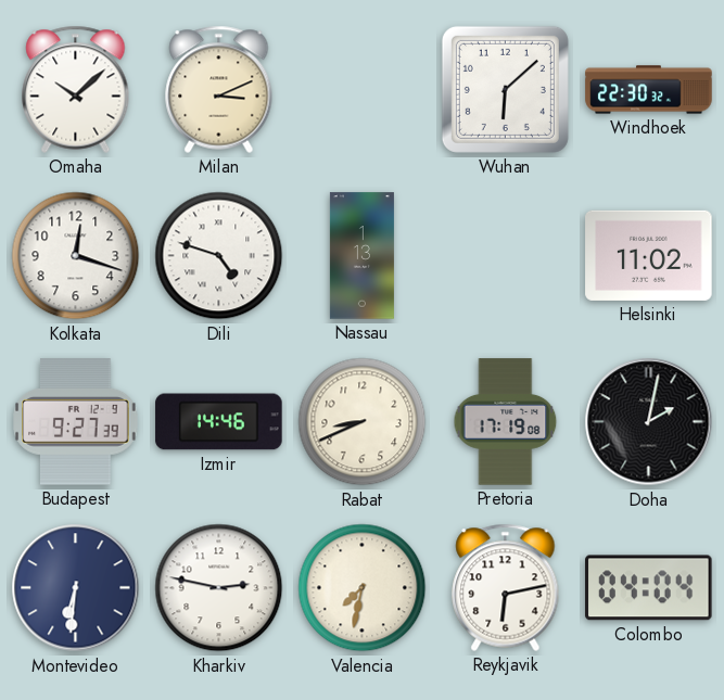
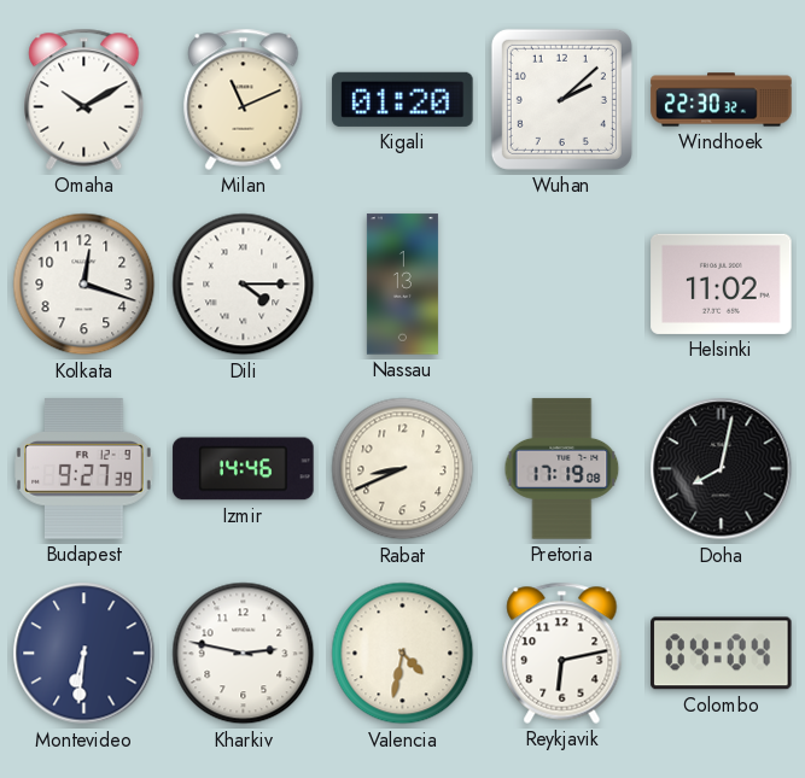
Omaha: 10:08 -> 10:10
Milan: 3:11 -> 11:11
Kigali: none -> 01:20
Wuhan: 6:08 -> 2:08
Dili: 4:48 -> 4:15
Doha: 2:02 -> 8:02
Valencia: 7:32 -> 4:32
